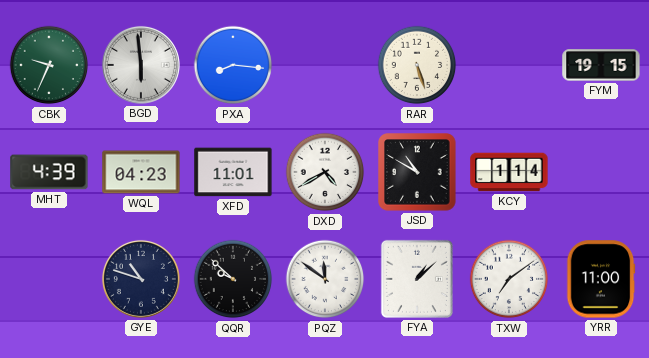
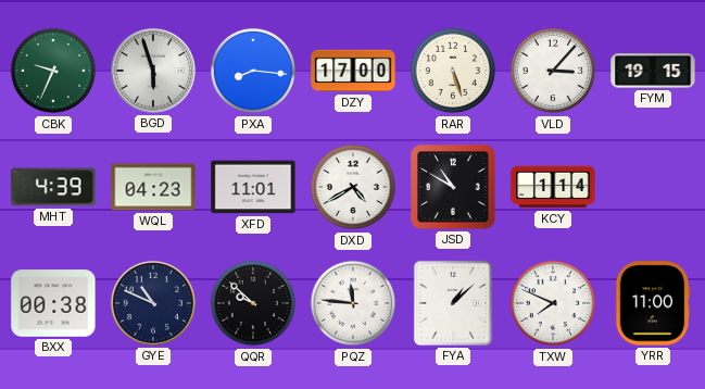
BGD: 5:59 -> 5:57
DZY: none -> 17:00
VLD: none -> 3:07
BXX: none -> 00:38
GYE: 10:48 -> 10:49
PQZ: 11:51 -> 11:46
TXW: 7:09 -> 7:49
